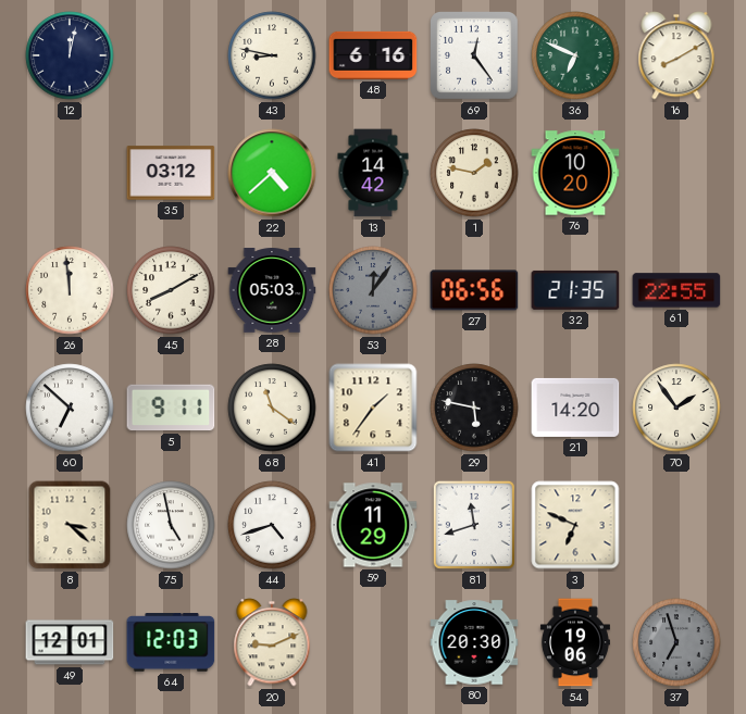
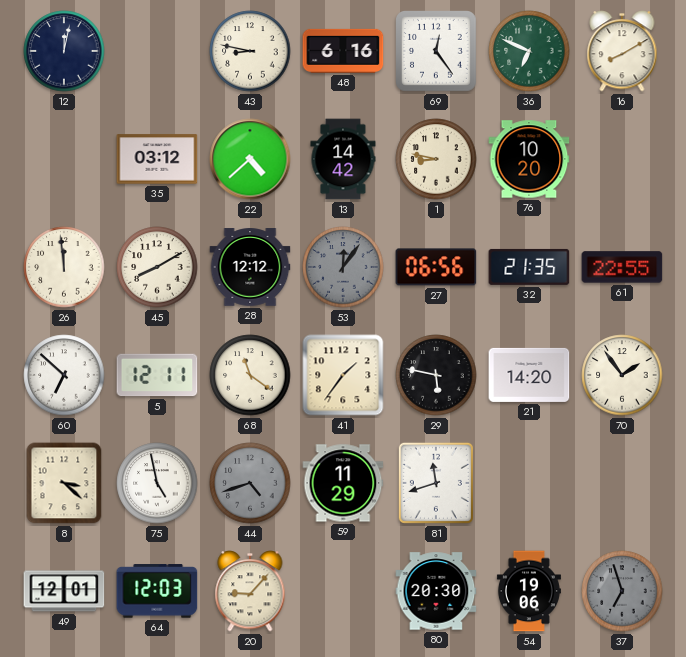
1: 1:47 -> 8:47
28: 05:03 -> 12:12
5: 9:11 -> 12:11
44 dial: white -> grey
3: 6:49 -> none
20: 9:11 -> 9:07
